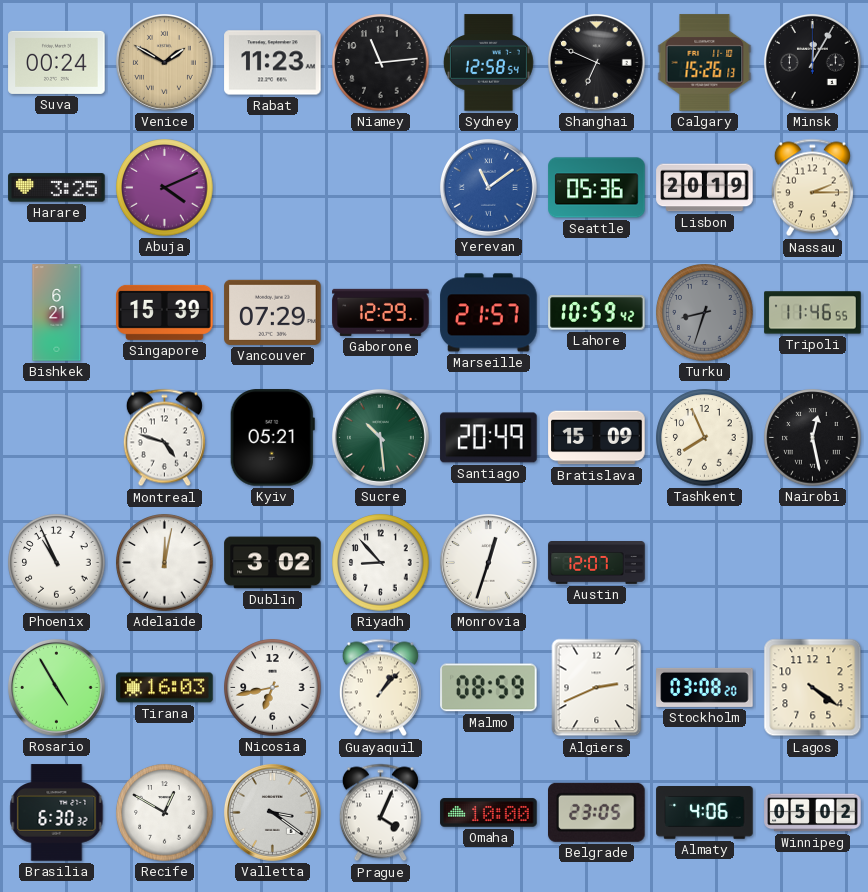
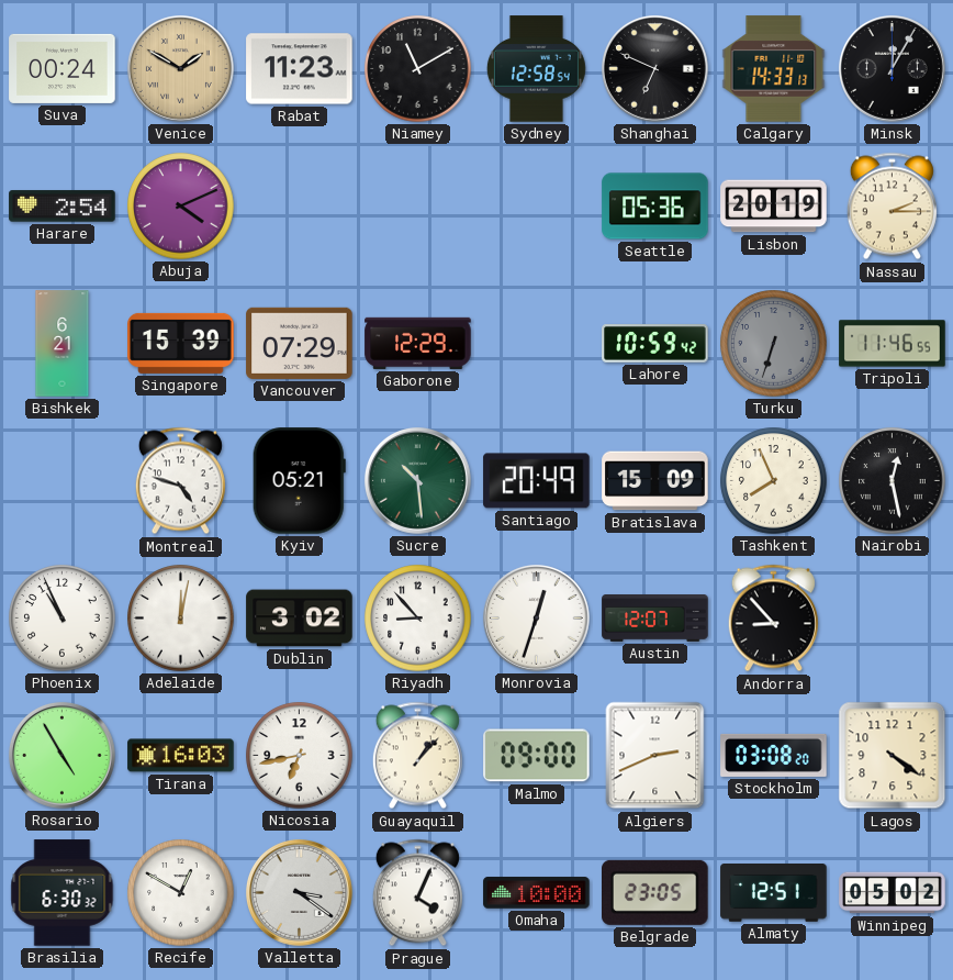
Niamey: 11:14 -> 11:10
Calgary: 15:26 -> 14:33
Harare: 3:25 -> 2:54
Yerevan: 11:09 -> none
Marseille: 21:57 -> none
Turku: 8:33 -> 6:33
Andorra: none -> 8:53
Malmo: 08:59 -> 09:00
Almaty: 4:06 -> 12:51
